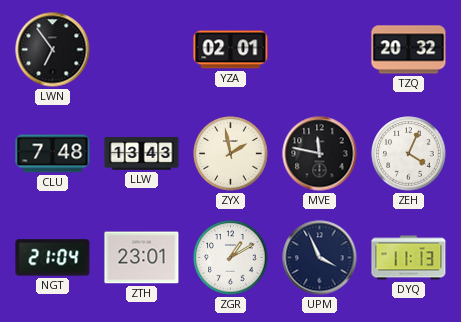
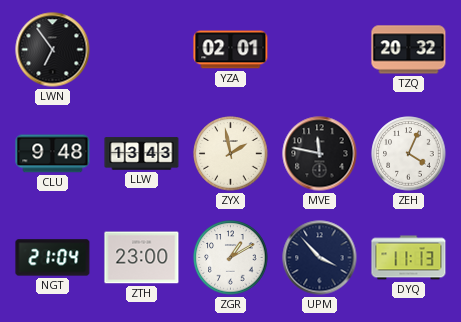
CLU: 7:48 -> 9:48
ZTH: 23:01 -> 23:00
UPM: 3:56 -> 3:53
